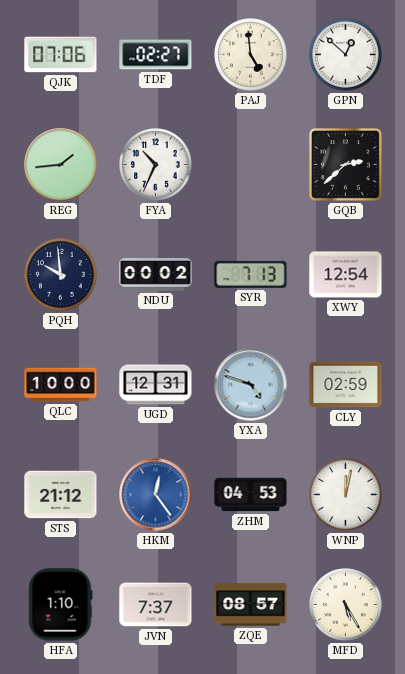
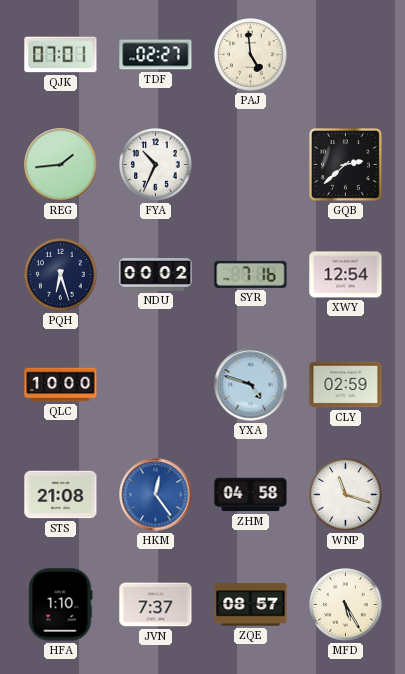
QJK: 07:06 -> 07:01
GPN: 12:52 -> none
PQH: 9:59 -> 6:27
SYR: 7:13 -> 7:16
UGD: 12:31 -> none
STS: 21:12 -> 21:08
ZHM: 04:53 -> 04:58
WNP: 12:02 -> 11:18
